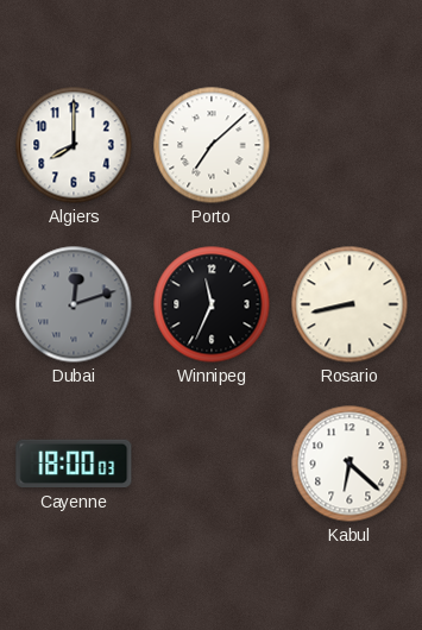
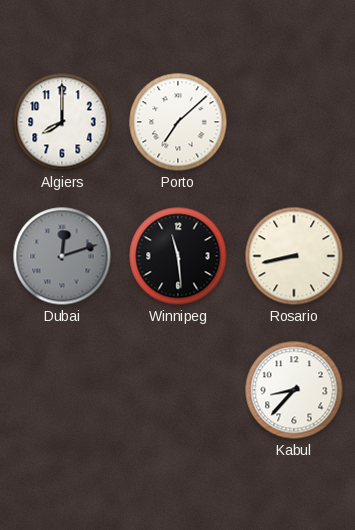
Winnipeg: 11:34 -> 11:29
Cayenne: 18:00 -> none
Kabul: 6:22 -> 8:37
